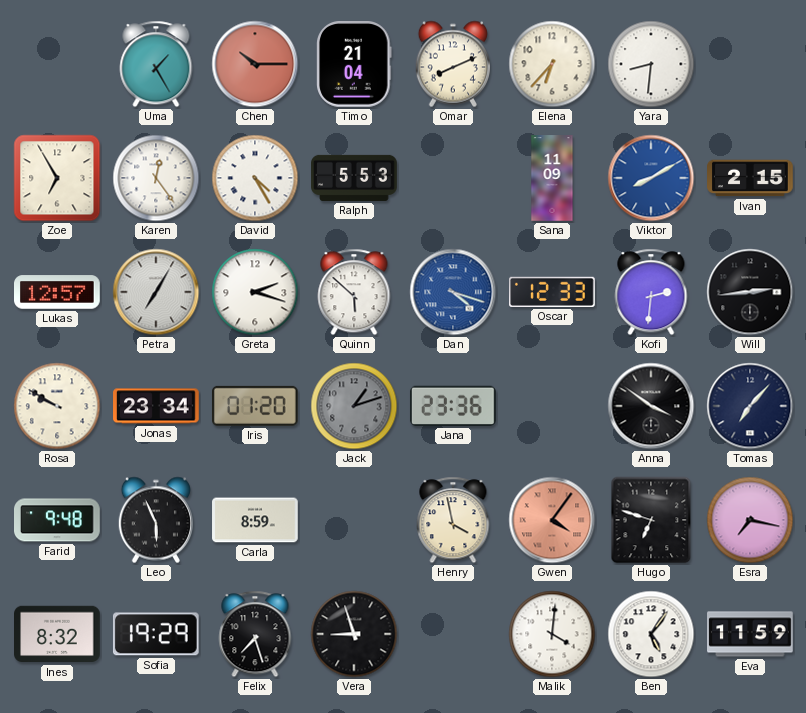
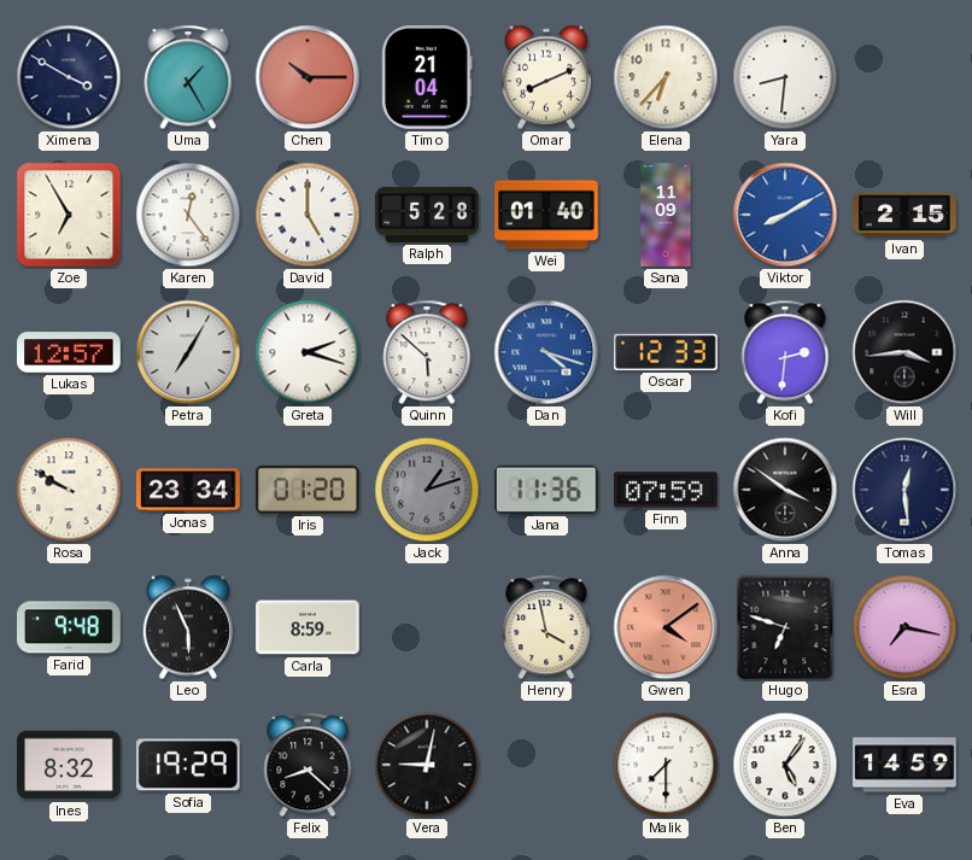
Ximena: none -> 3:50
David: 4:25 -> 5:00
Ralph: 5:53 -> 5:28
Wei: none -> 01:40
Will: 2:44 -> 3:44
Jana: 23:36 -> 11:36
Finn: none -> 07:59
Tomas: 7:07 -> 12:29
Gwen: 4:06 -> 4:09
Felix: 7:27 -> 8:22
Vera: 8:57 -> 9:02
Malik: 4:01 -> 7:30
Eva: 11:59 -> 14:59
